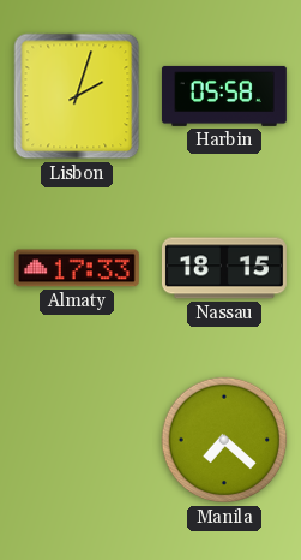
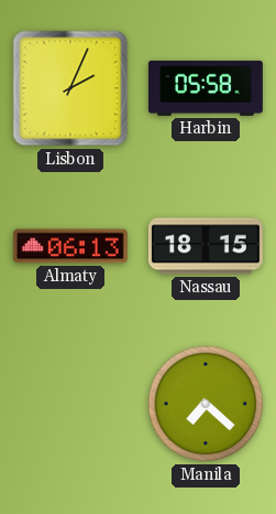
Lisbon: 2:03 -> 2:04
Almaty: 17:33 -> 06:13
